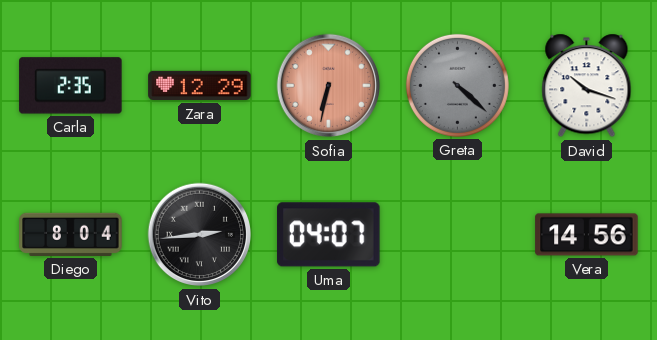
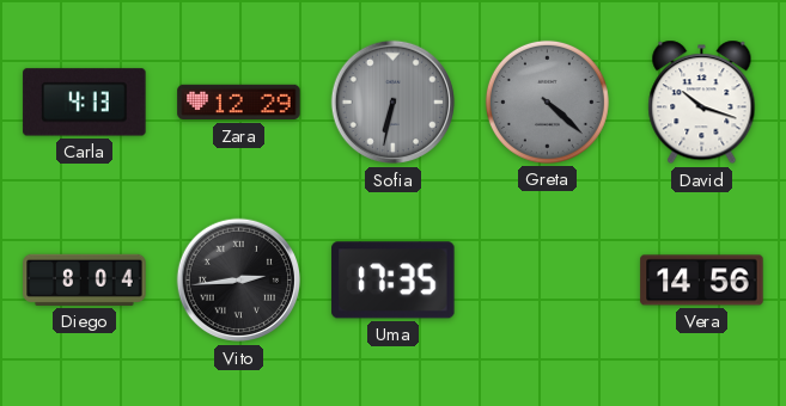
Carla: 2:35 -> 4:13
Sofia dial: salmon -> grey
Uma: 04:07 -> 17:35
